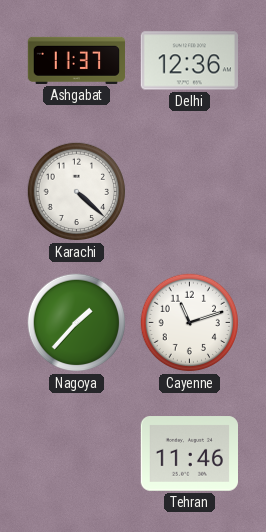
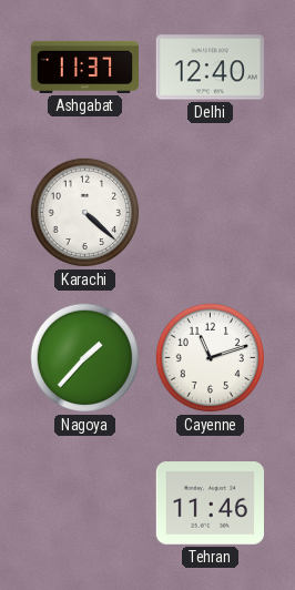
Delhi: 12:36 -> 12:40
